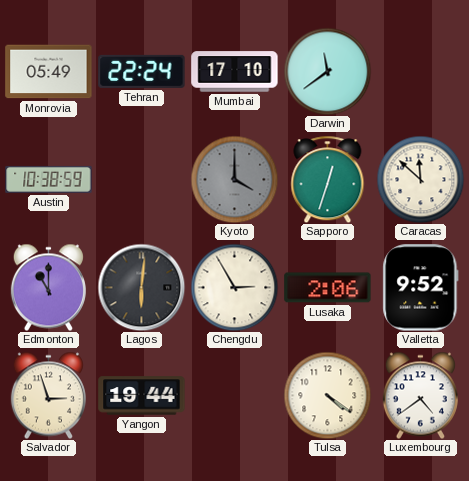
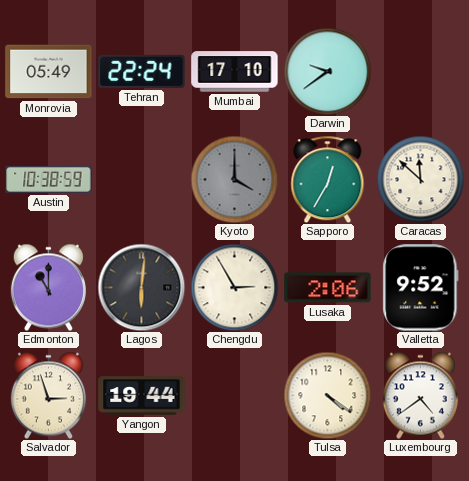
Darwin: 11:39 -> 9:39
Sapporo: 12:33 -> 12:35
